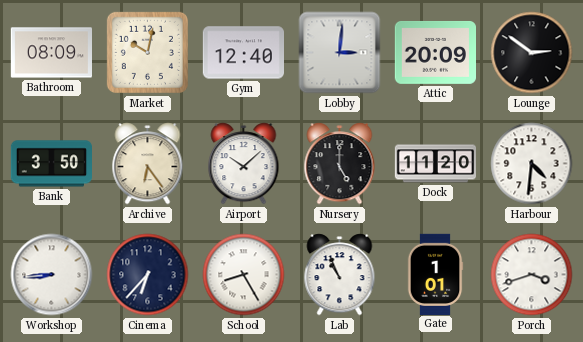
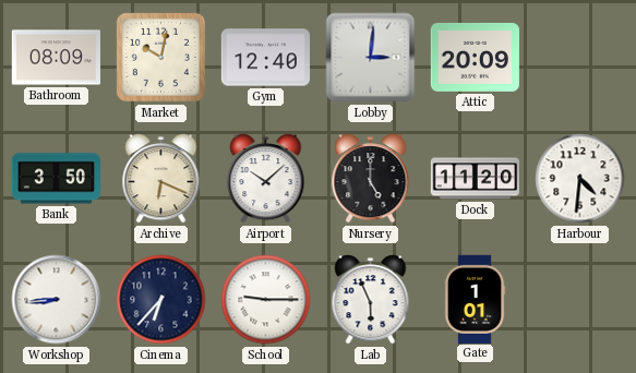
Lounge: 2:51 -> none
Archive: 6:24 -> 6:19
School: 8:25 -> 9:15
Lab: 10:56 -> 5:56
Porch: 3:42 -> none
